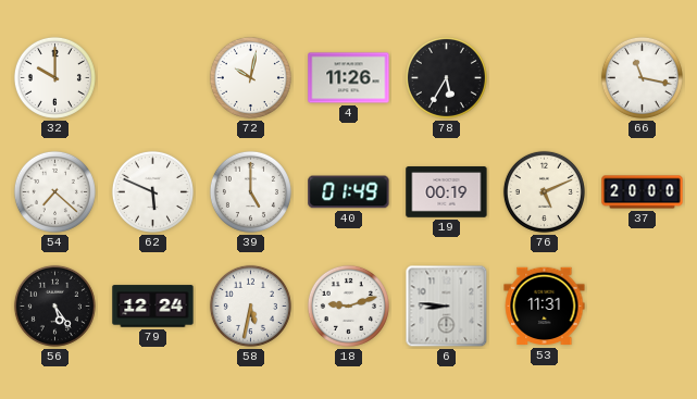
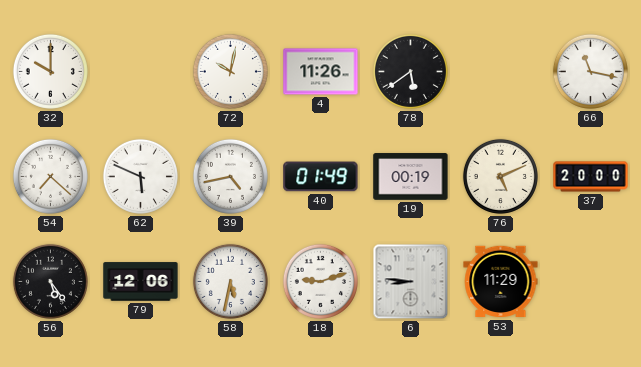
78: 5:35 -> 5:39
39: 5:00 -> 4:43
79: 12:24 -> 12:06
53: 11:31 -> 11:29
